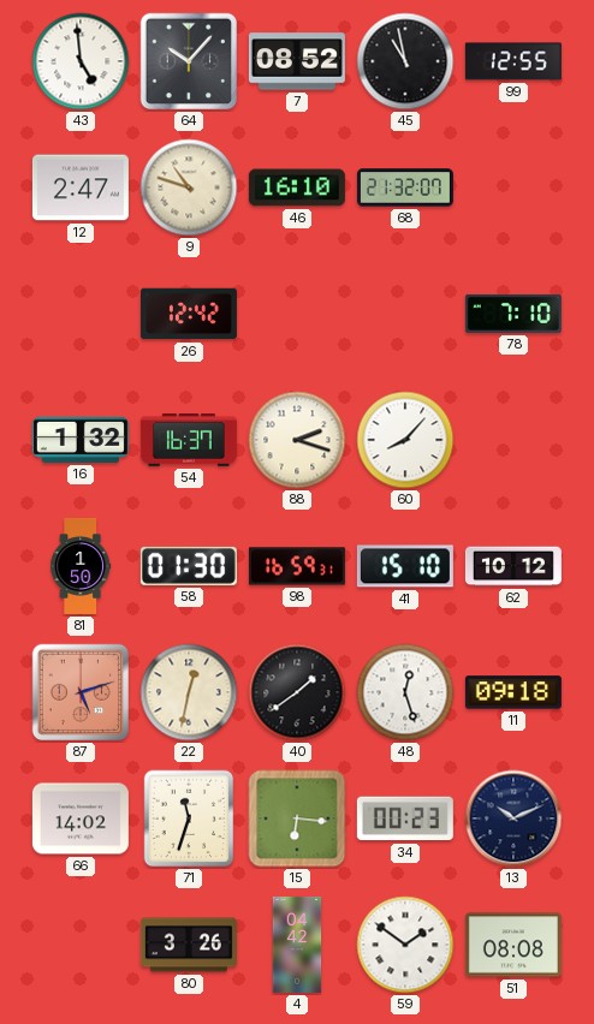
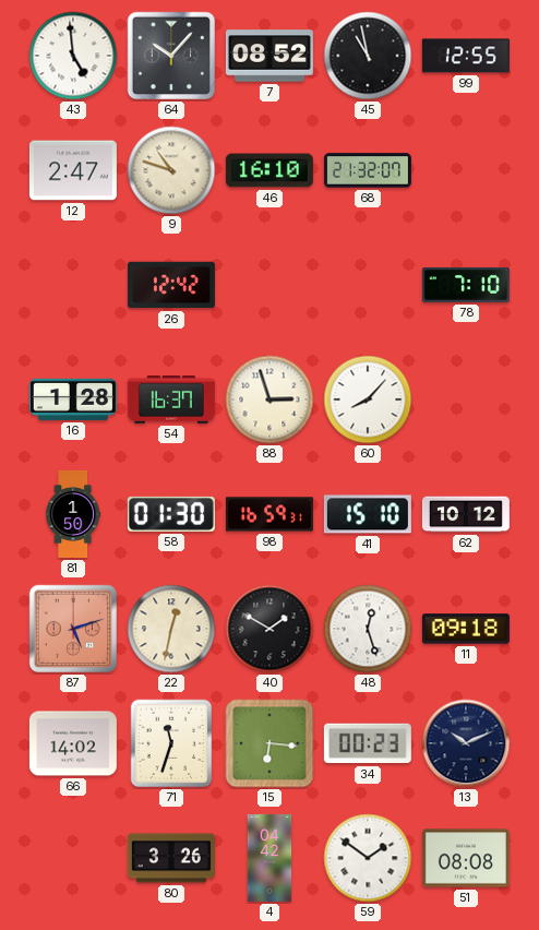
16: 1:32 -> 1:28
88: 2:18 -> 2:57
40: 1:39 -> 1:50
